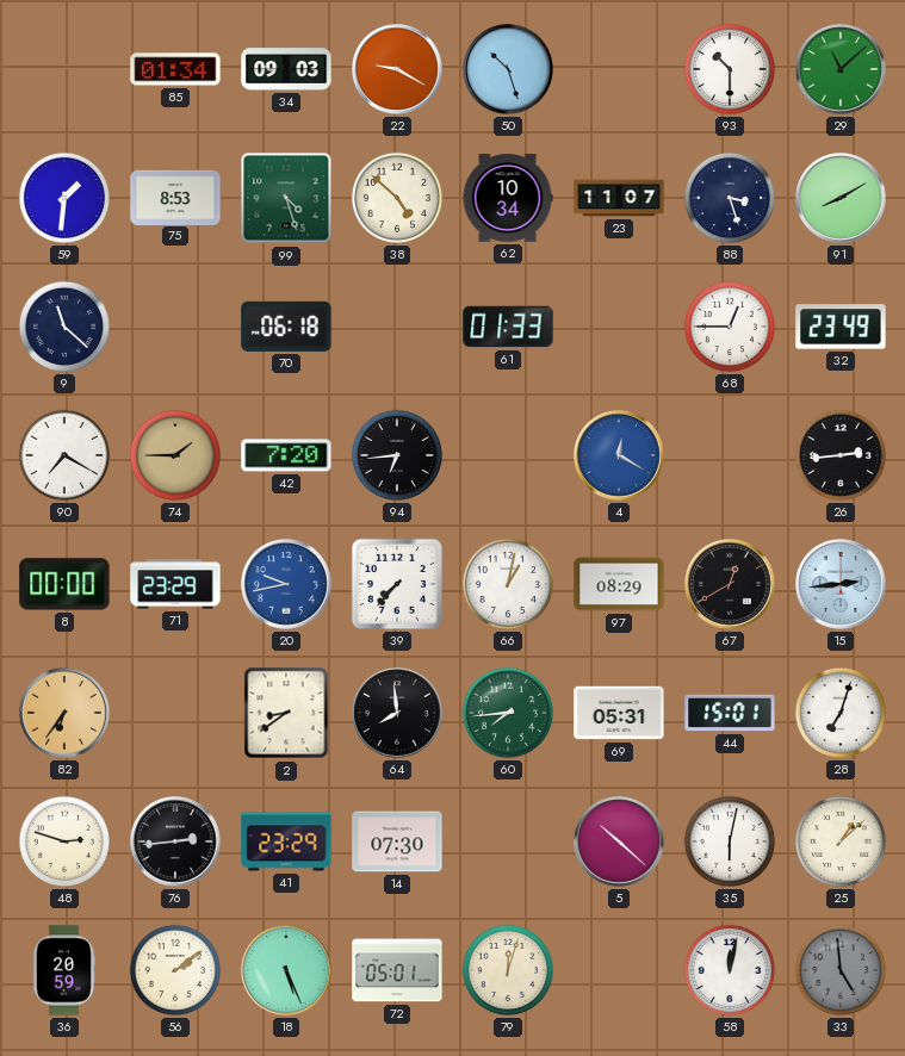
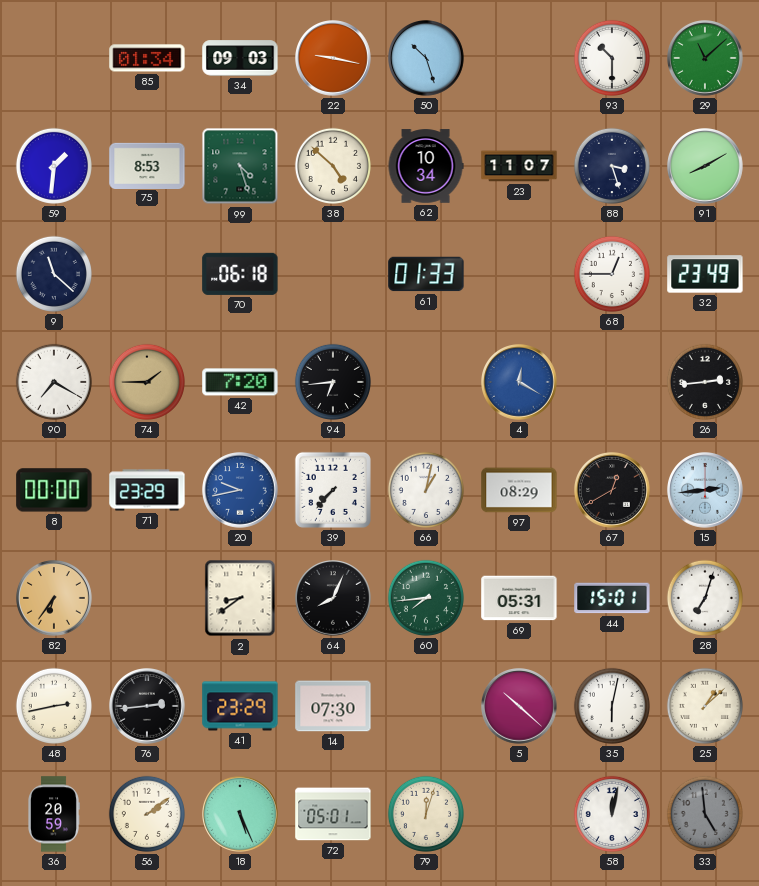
22: 9:20 -> 9:17
64: 7:59 -> 8:04
48: 2:48 -> 2:43
